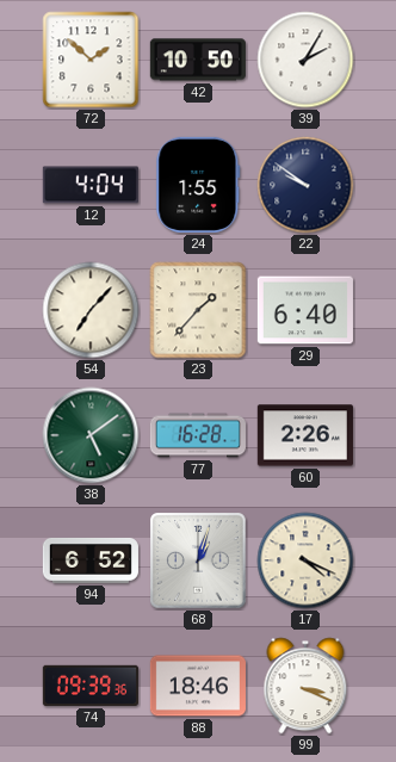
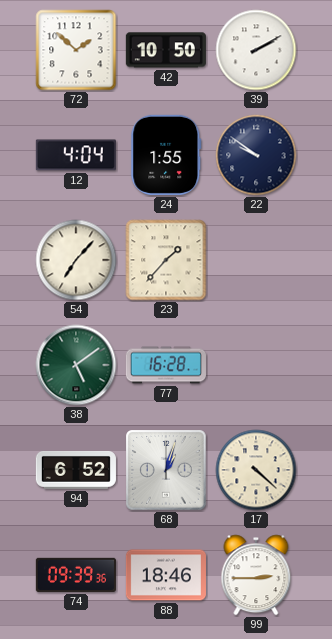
39: 2:05 -> 2:10
29: 6:40 -> none
60: 2:26 -> none
17: 4:19 -> 4:22
99: 3:19 -> 2:45
